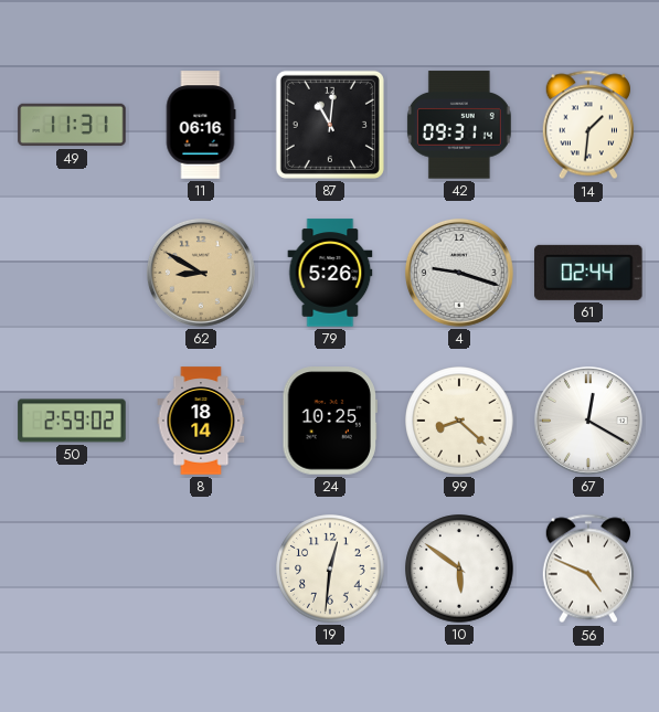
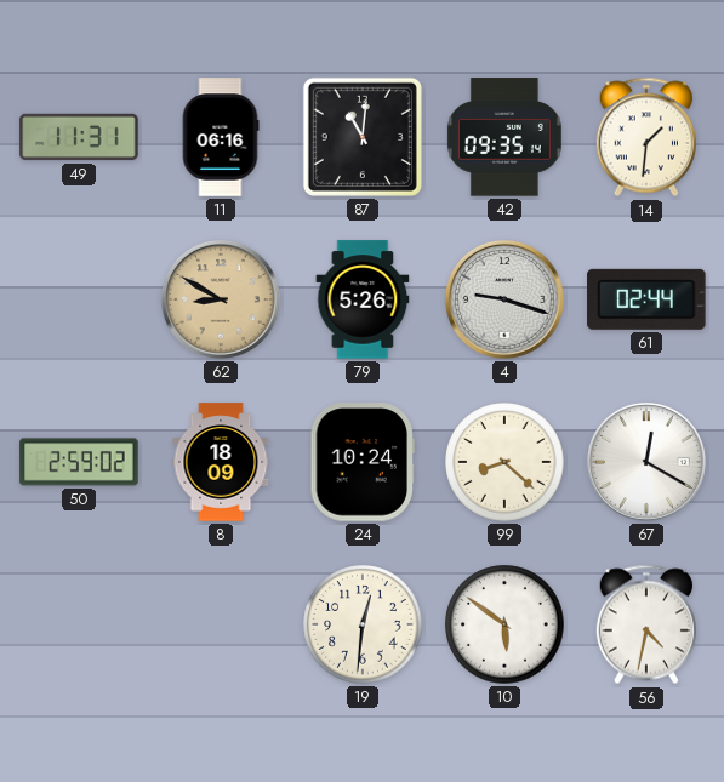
42: 09:31 -> 09:35
8: 18:14 -> 18:09
24: 10:25 -> 10:24
56: 4:49 -> 4:32
